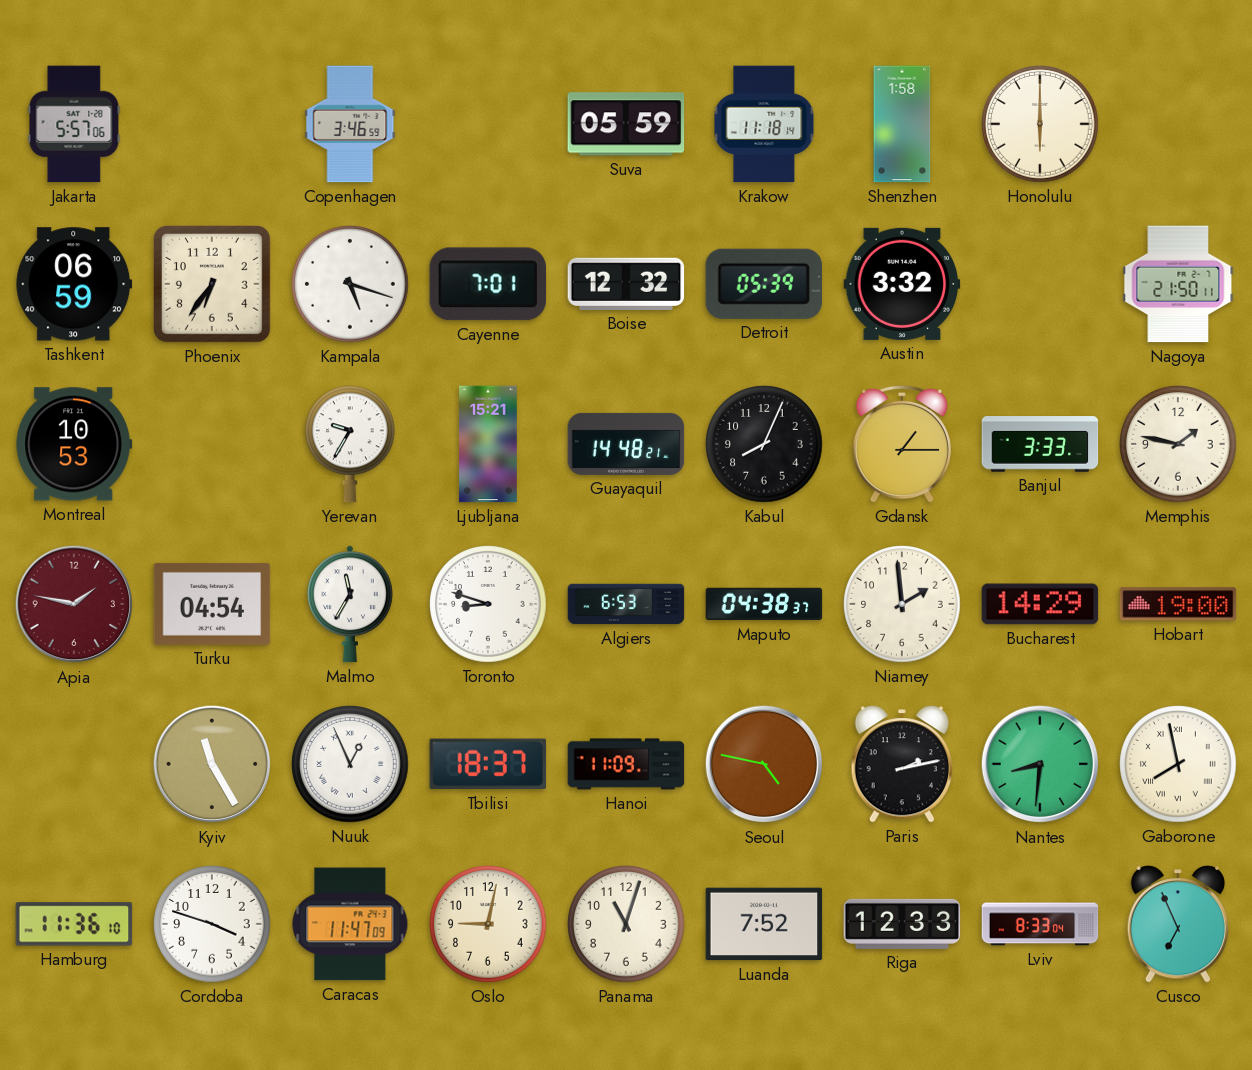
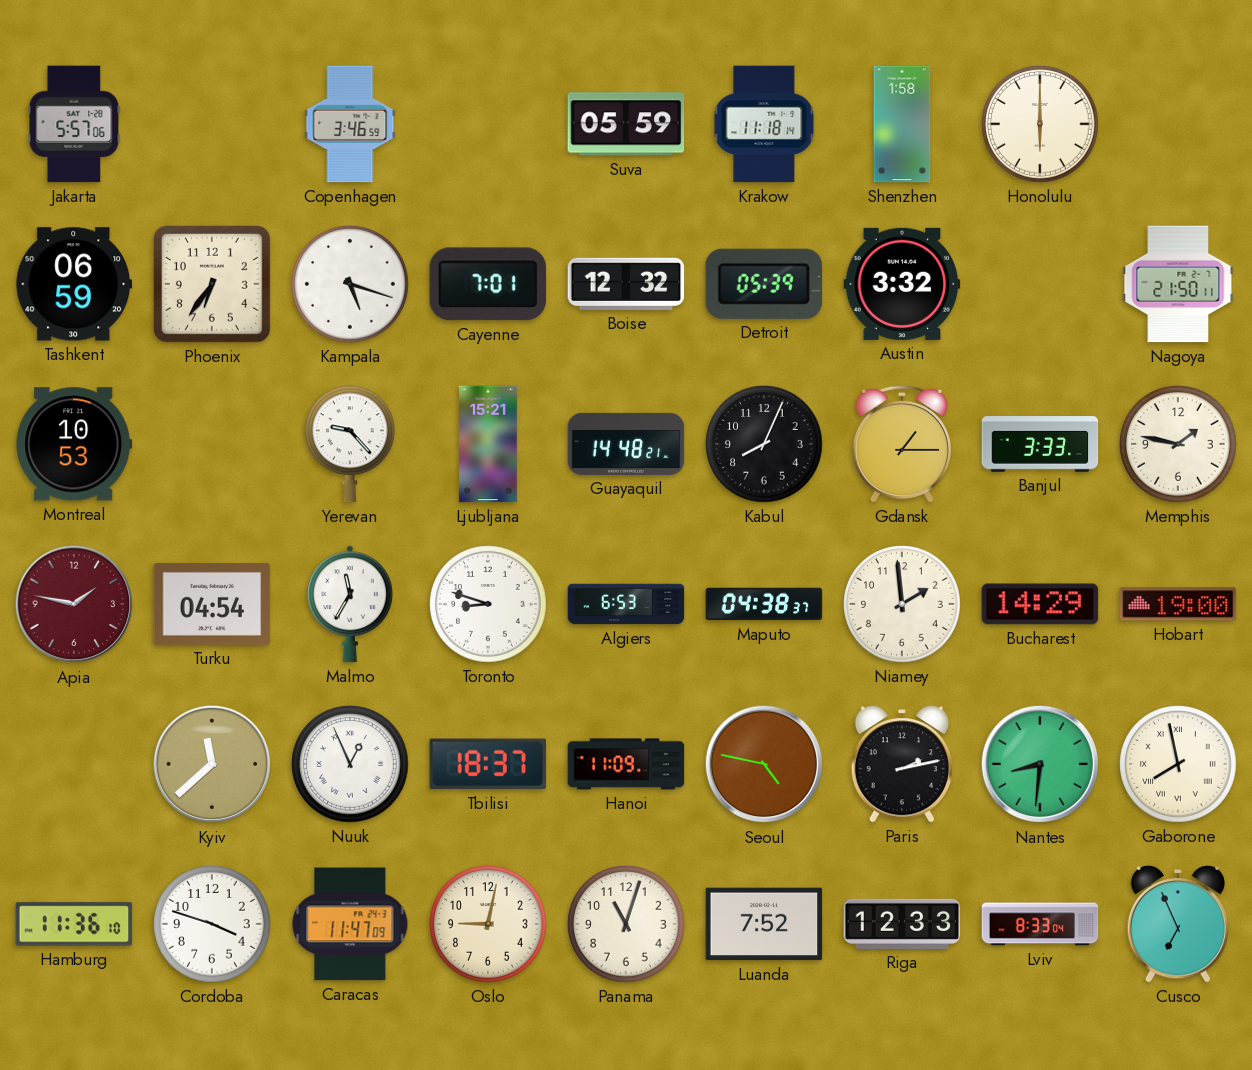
Yerevan: 9:35 -> 9:23
Kyiv: 11:25 -> 11:38
